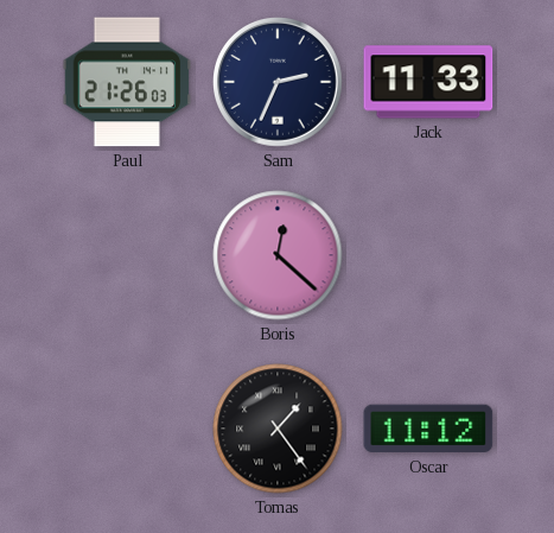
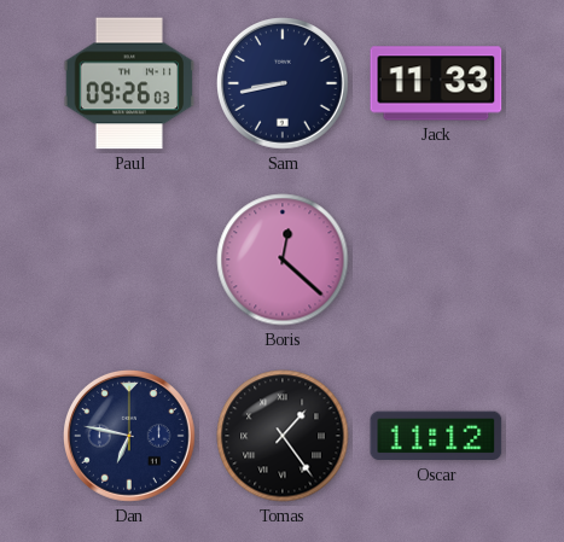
Paul: 21:26 -> 09:26
Sam: 2:34 -> 8:43
Dan: none -> 6:47
